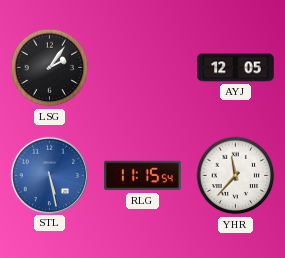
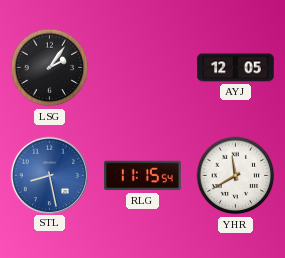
STL: 5:28 -> 8:28
YHR: 11:37 -> 11:40
